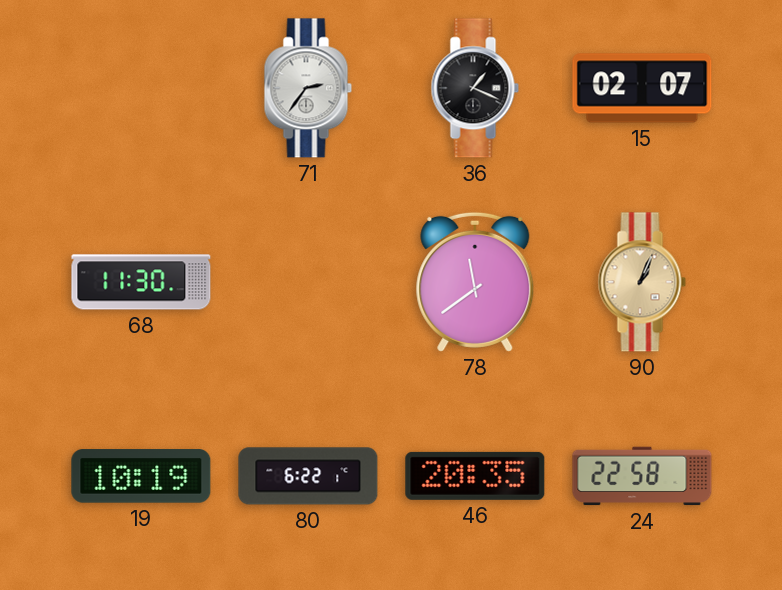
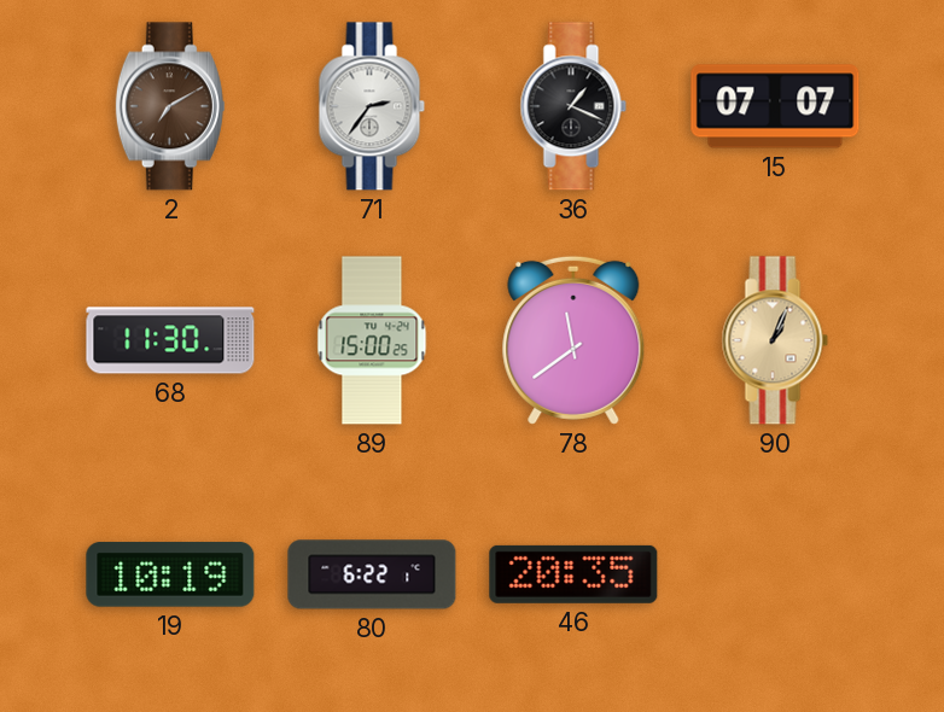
2: none -> 7:10
15: 02:07 -> 07:07
89: none -> 15:00
24: 22:58 -> none
